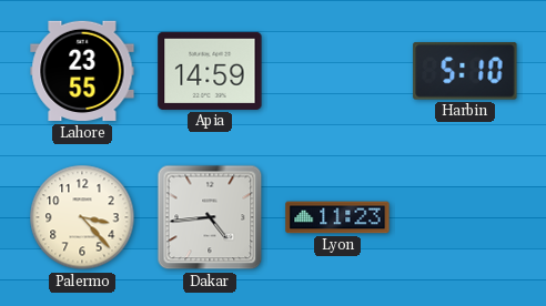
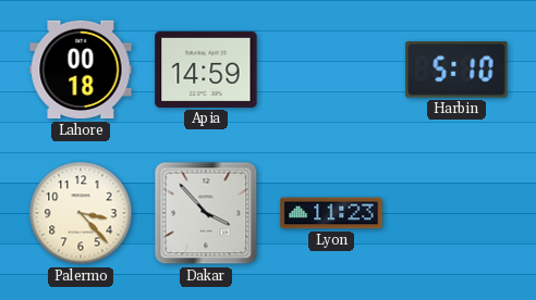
Lahore: 23:55 -> 00:18
Dakar: 4:44 -> 3:53
